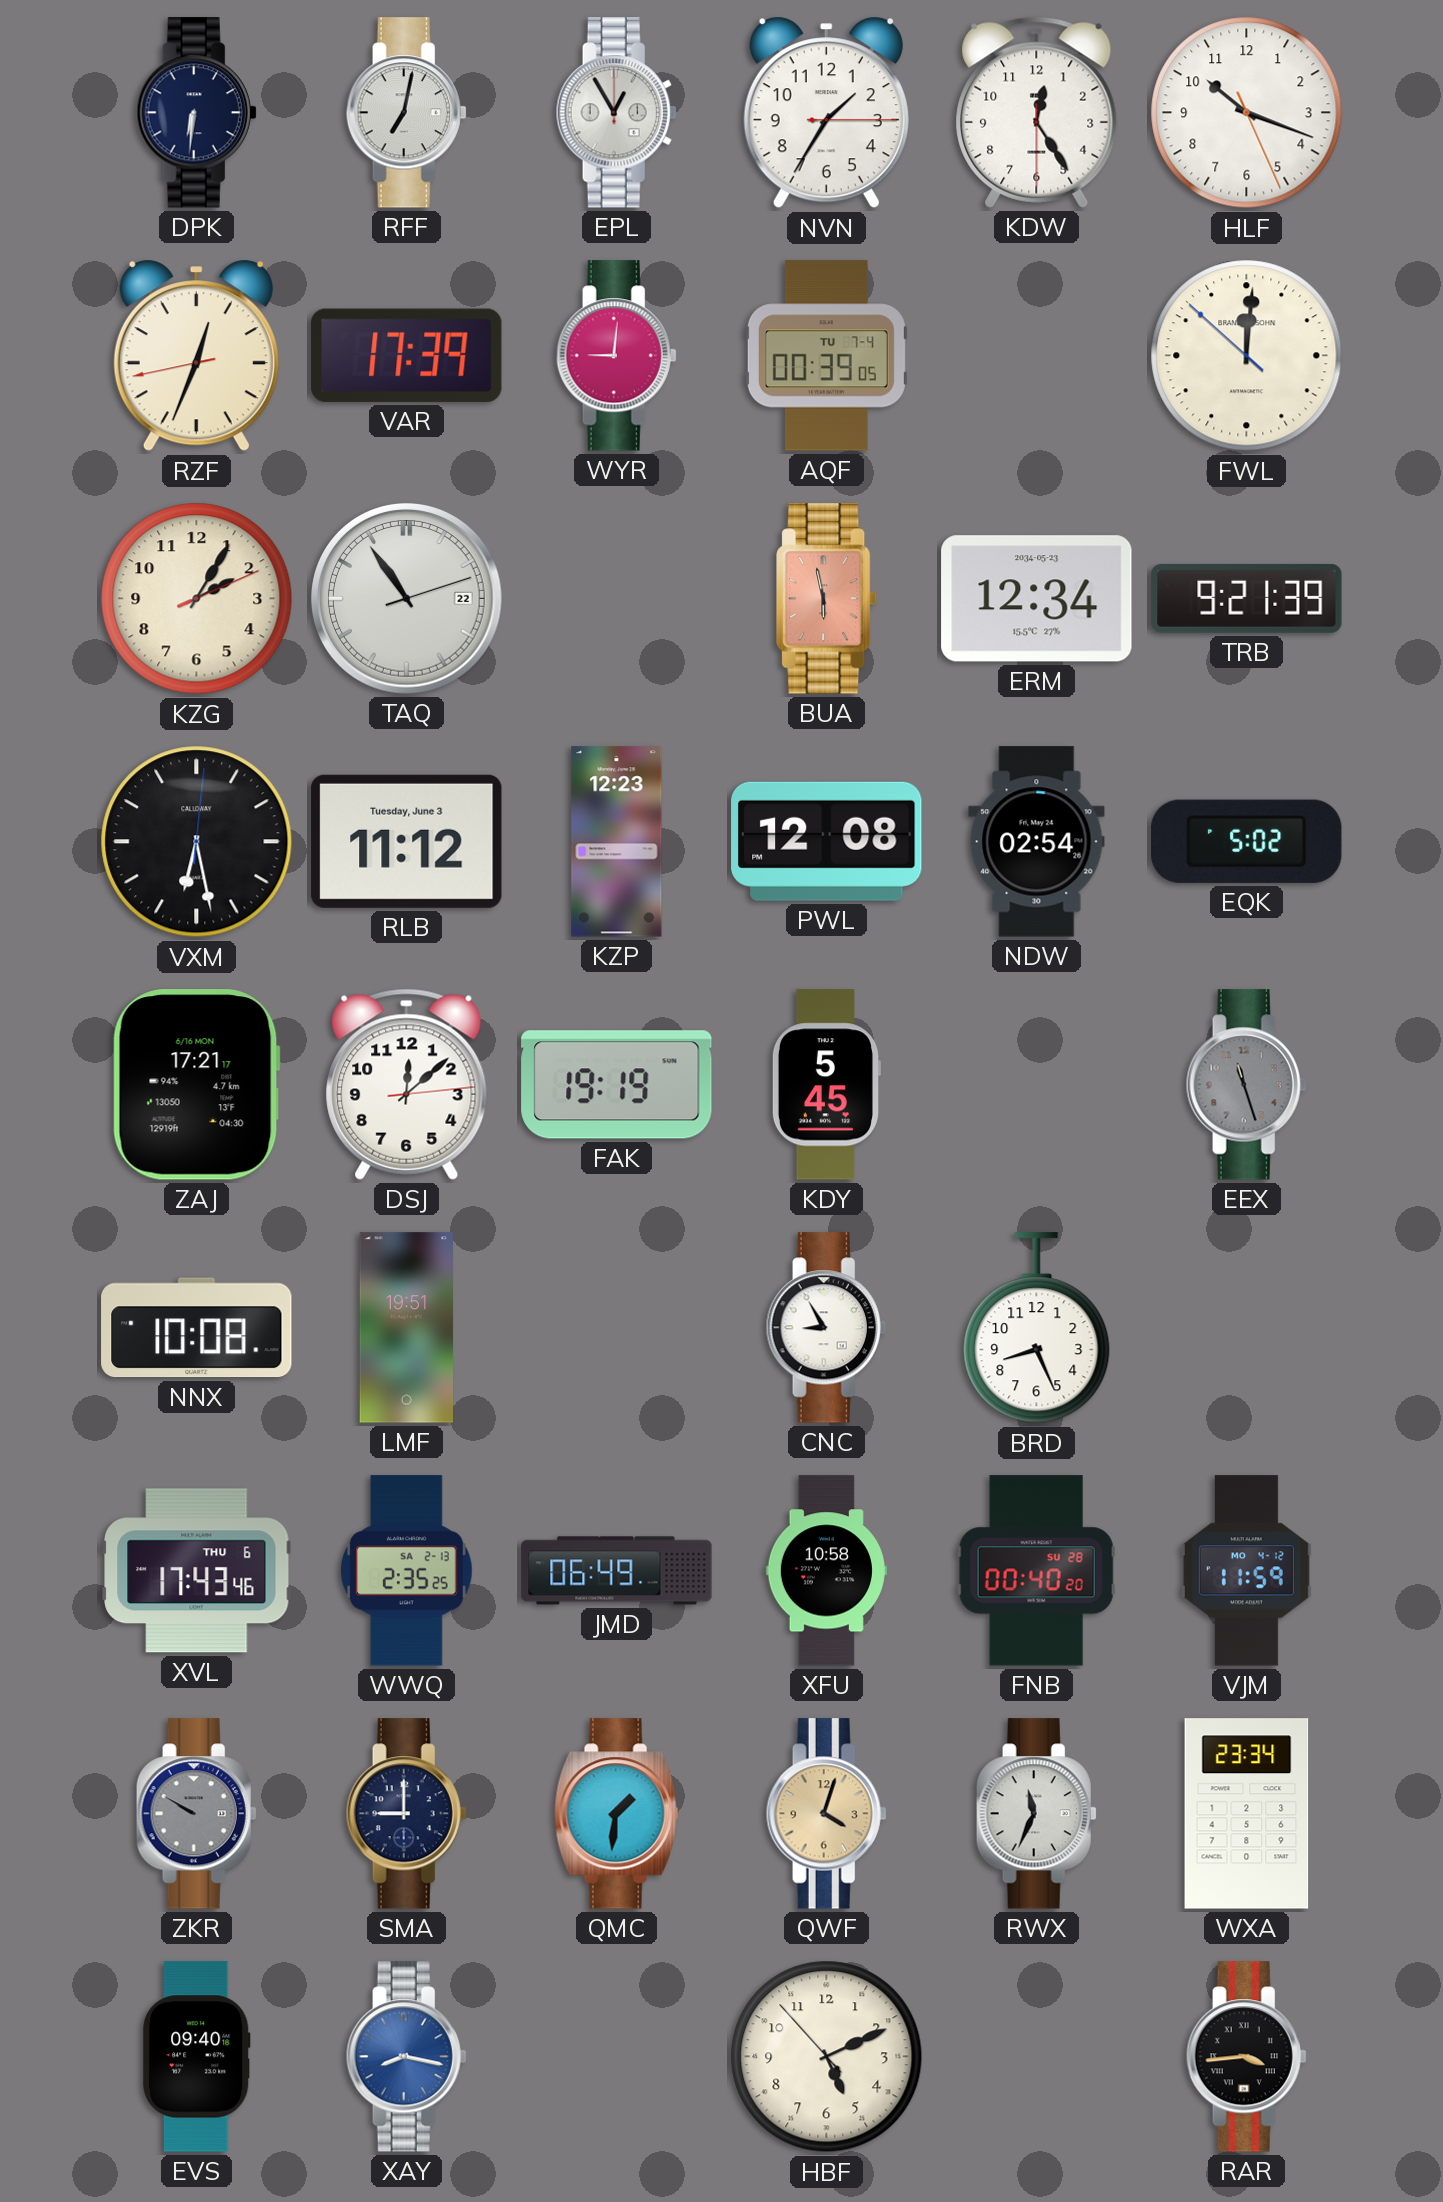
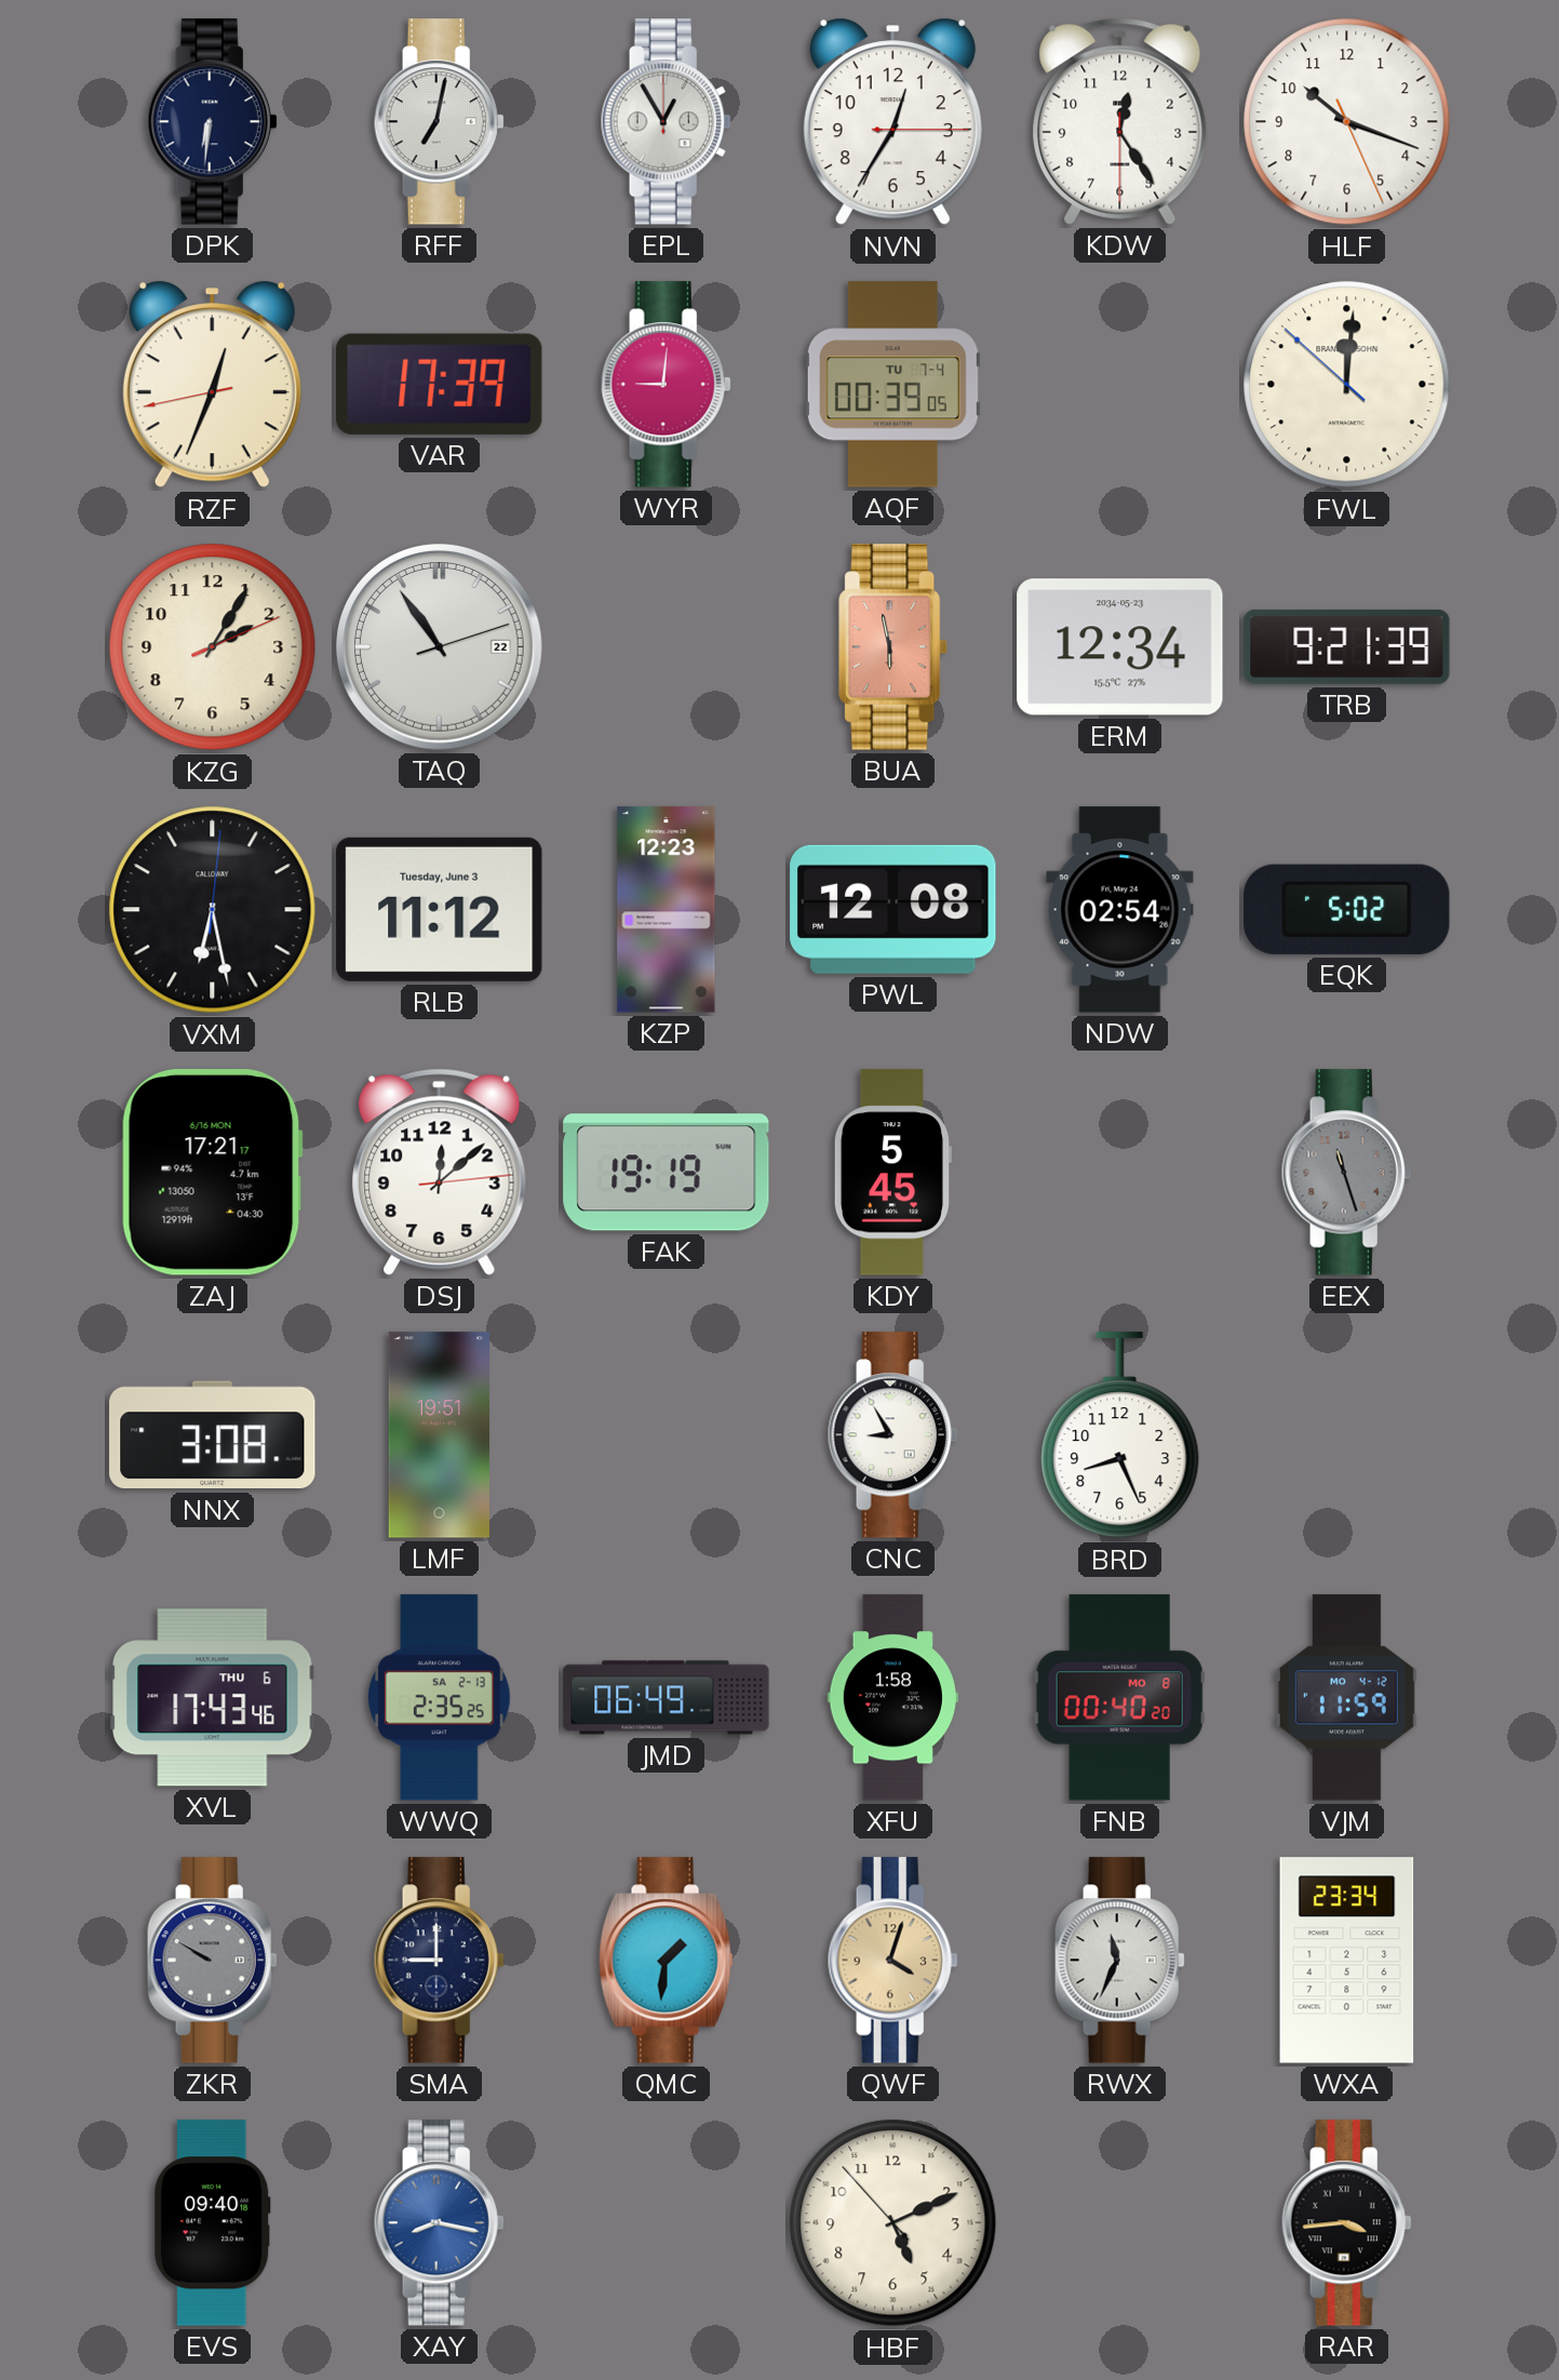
NVN: 1:35 -> 12:35
NNX: 10:08 -> 3:08
XFU: 10:58 -> 1:58
FNB date: SU 28 -> MO 8
